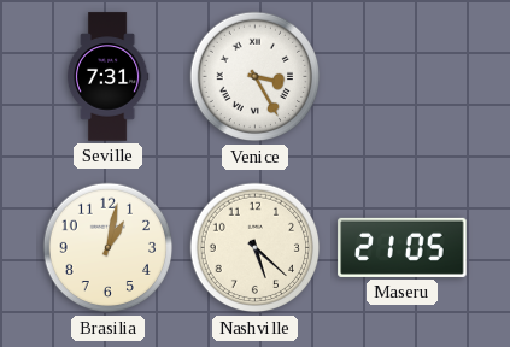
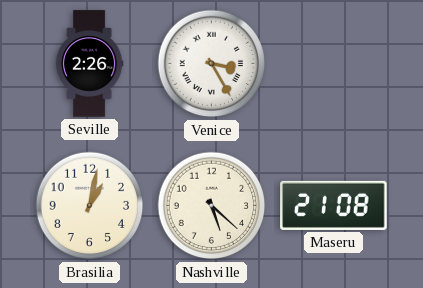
Seville: 7:31 -> 2:26
Maseru: 21:05 -> 21:08
